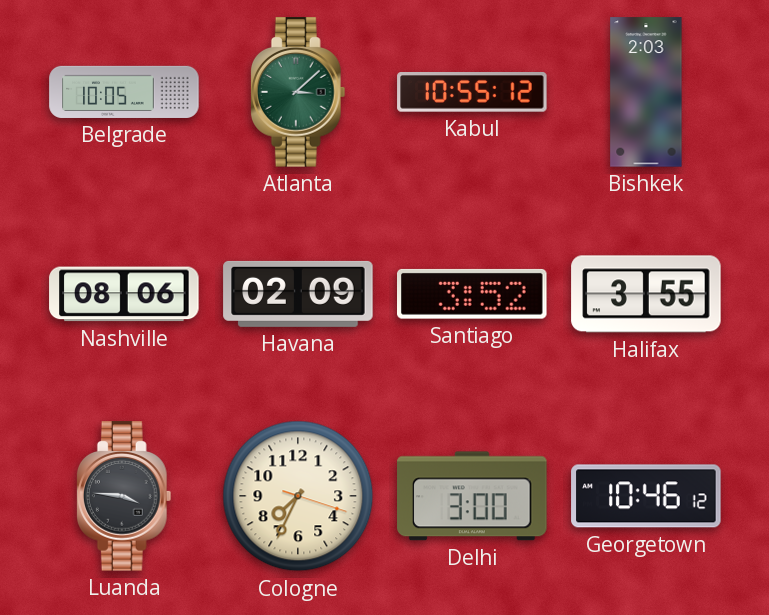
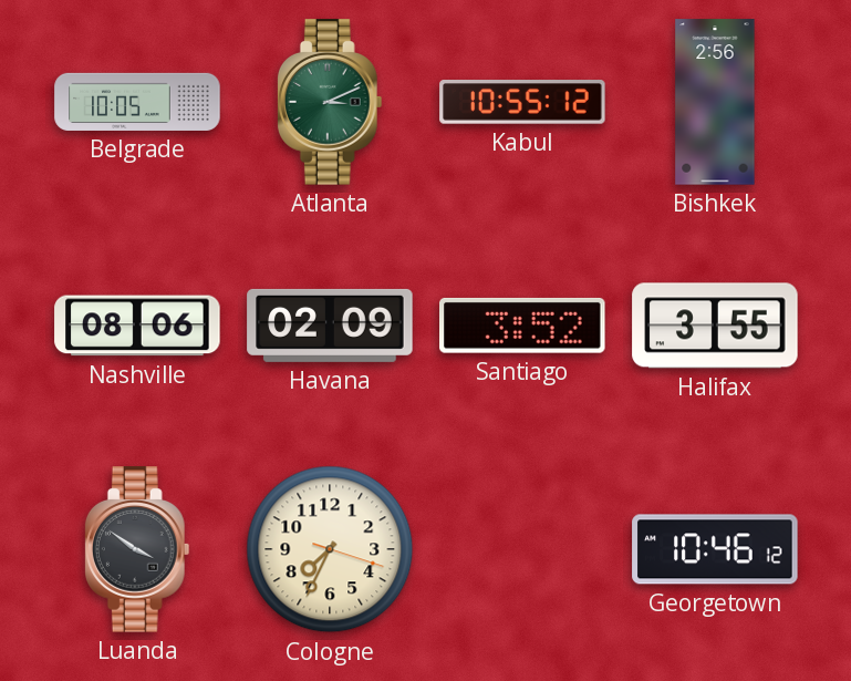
Atlanta: 3:08 -> 3:11
Bishkek: 2:03 -> 2:56
Luanda: 3:46 -> 3:51
Delhi: 3:00 -> none
